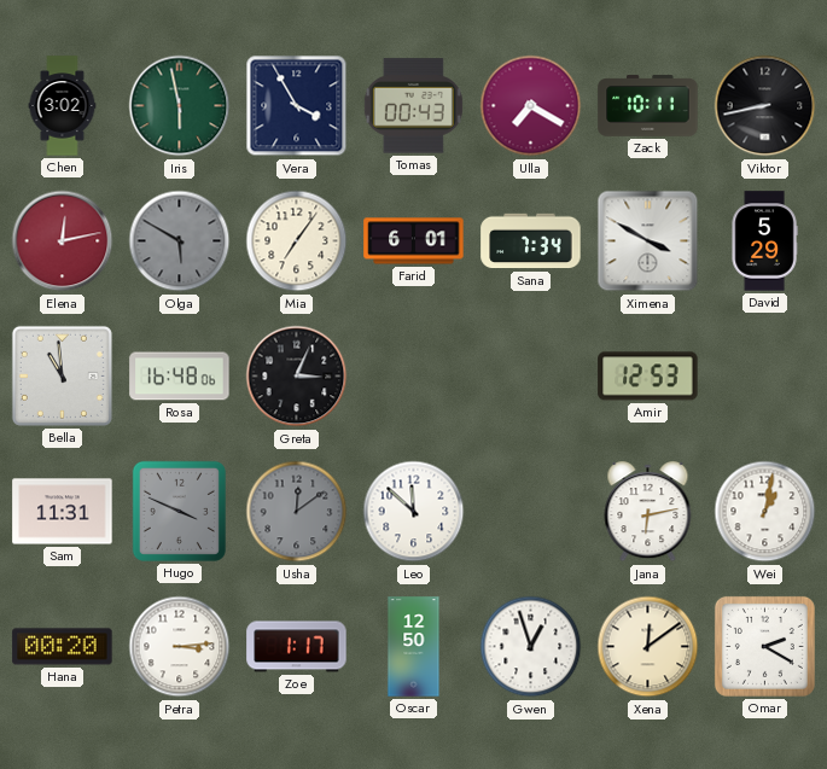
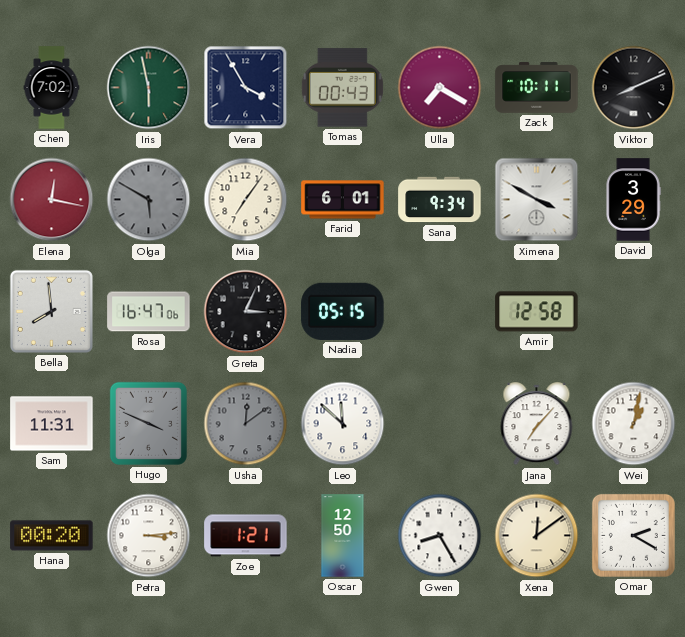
Chen: 3:02 -> 7:02
Viktor: 8:43 -> 8:11
Elena: 12:13 -> 12:17
Sana: 7:34 -> 9:34
David: 5:29 -> 3:29
Bella: 10:59 -> 7:59
Rosa: 16:48 -> 16:47
Nadia: none -> 05:15
Amir: 12:53 -> 12:58
Jana: 6:13 -> 7:07
Zoe: 1:17 -> 1:21
Gwen: 12:57 -> 8:25
